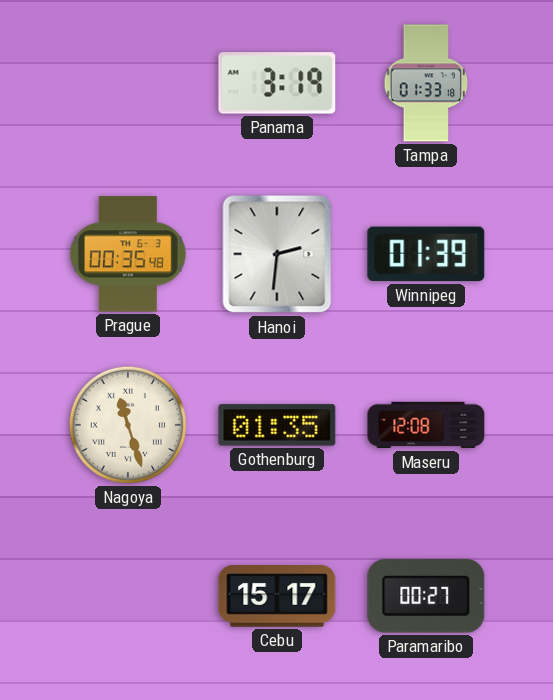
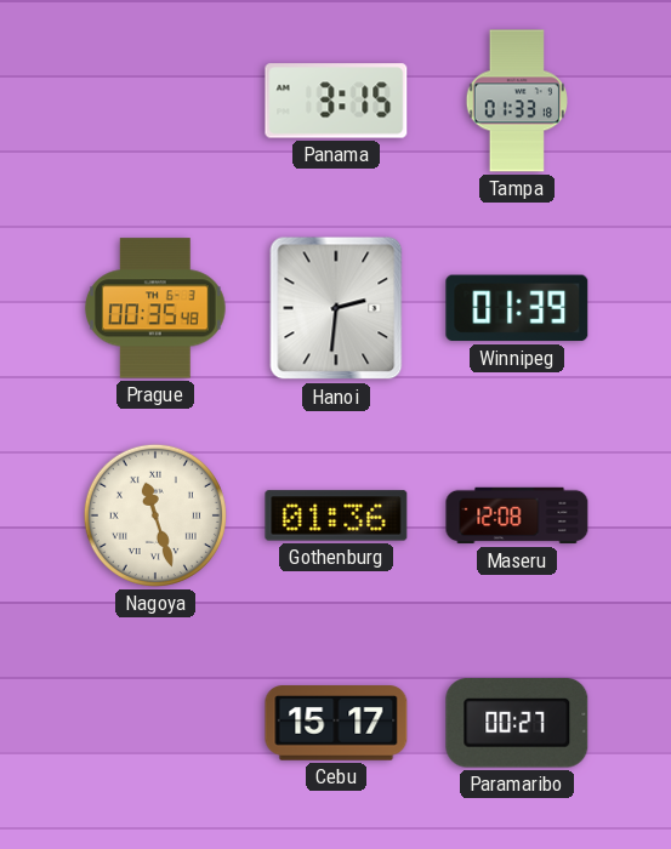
Panama: 3:19 -> 3:15
Gothenburg: 01:35 -> 01:36
